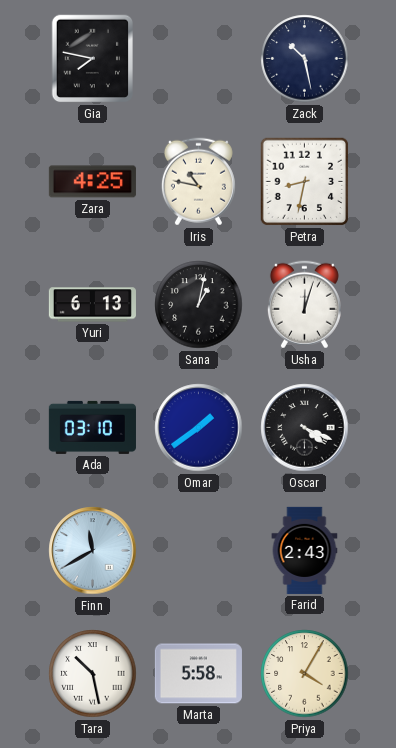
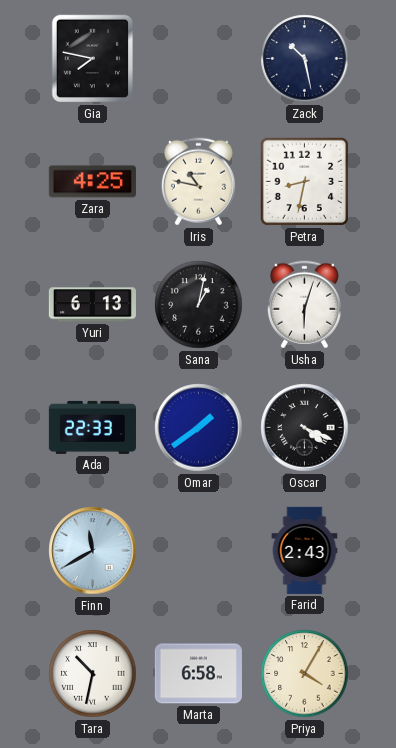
Usha: 12:03 -> 6:03
Ada: 03:10 -> 22:33
Tara: 10:28 -> 10:32
Marta: 5:58 -> 6:58
